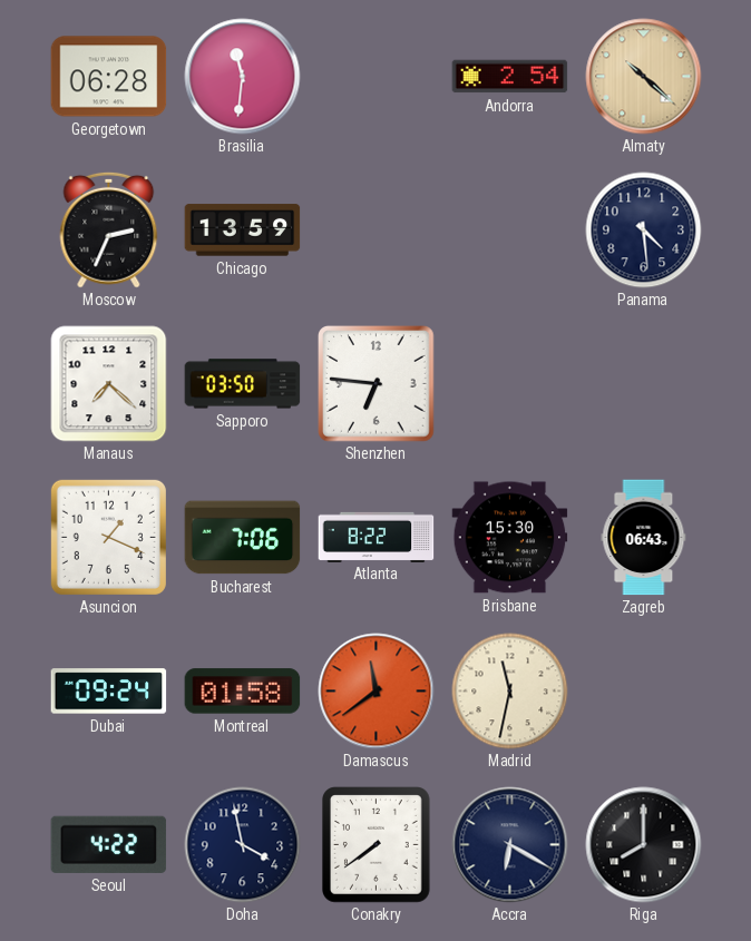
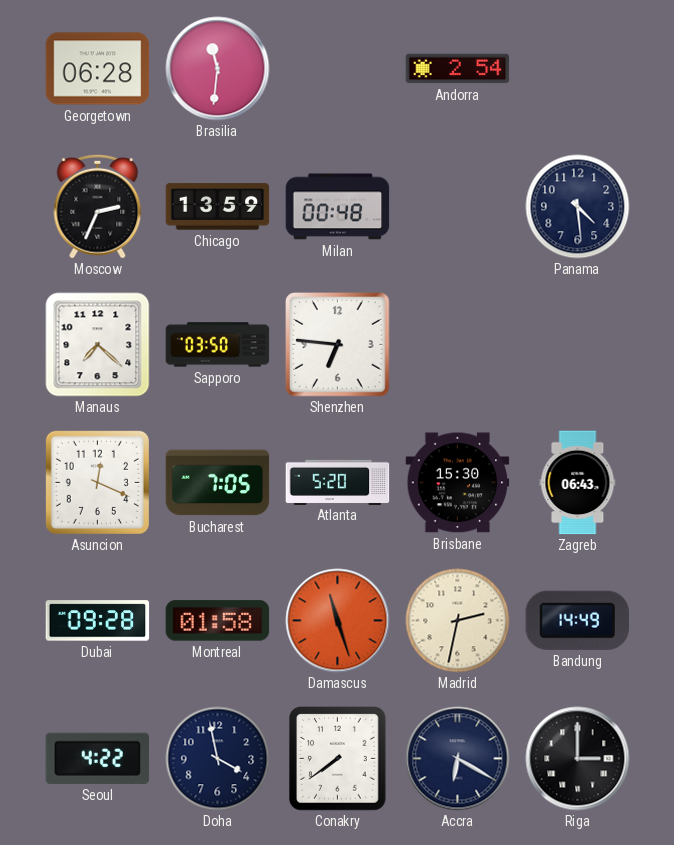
Almaty: 10:22 -> none
Milan: none -> 00:48
Asuncion: 1:19 -> 12:19
Bucharest: 7:06 -> 7:05
Atlanta: 8:22 -> 5:20
Dubai: 09:24 -> 09:28
Damascus: 11:39 -> 11:27
Madrid: 11:32 -> 2:32
Bandung: none -> 14:49
Riga: 8:00 -> 3:00
